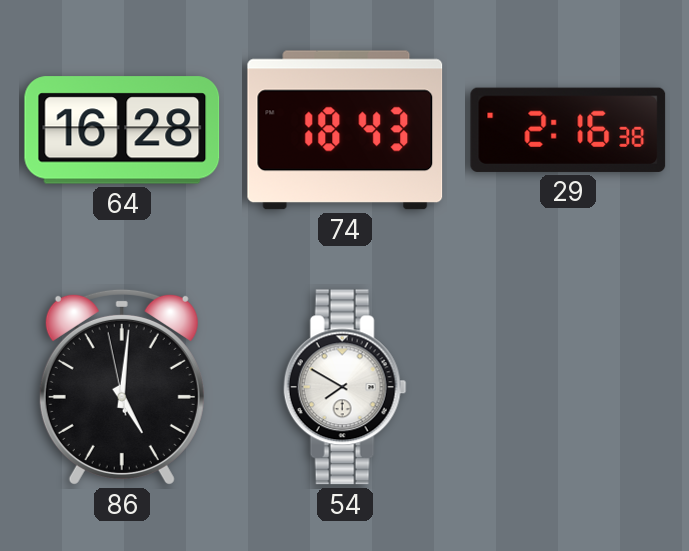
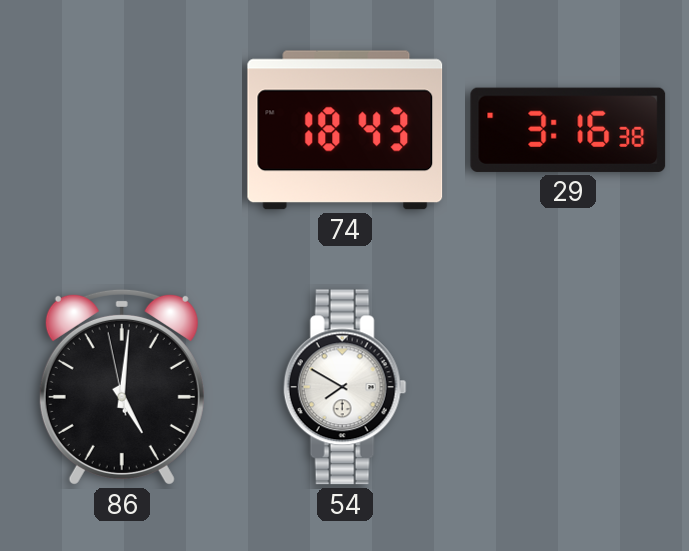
64: 16:28 -> none
29: 2:16 -> 3:16
